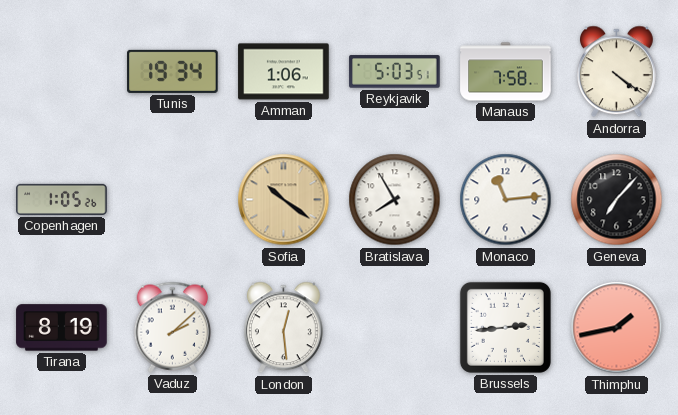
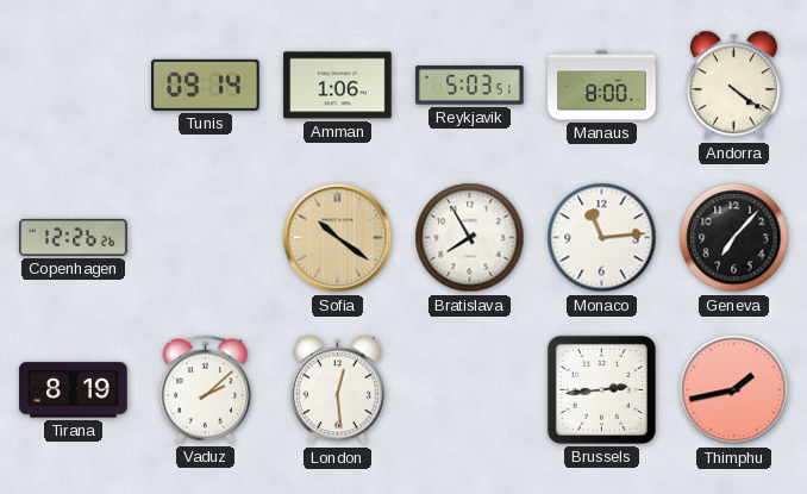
Tunis: 19:34 -> 09:14
Manaus: 7:58 -> 8:00
Copenhagen: 1:05 -> 12:26
